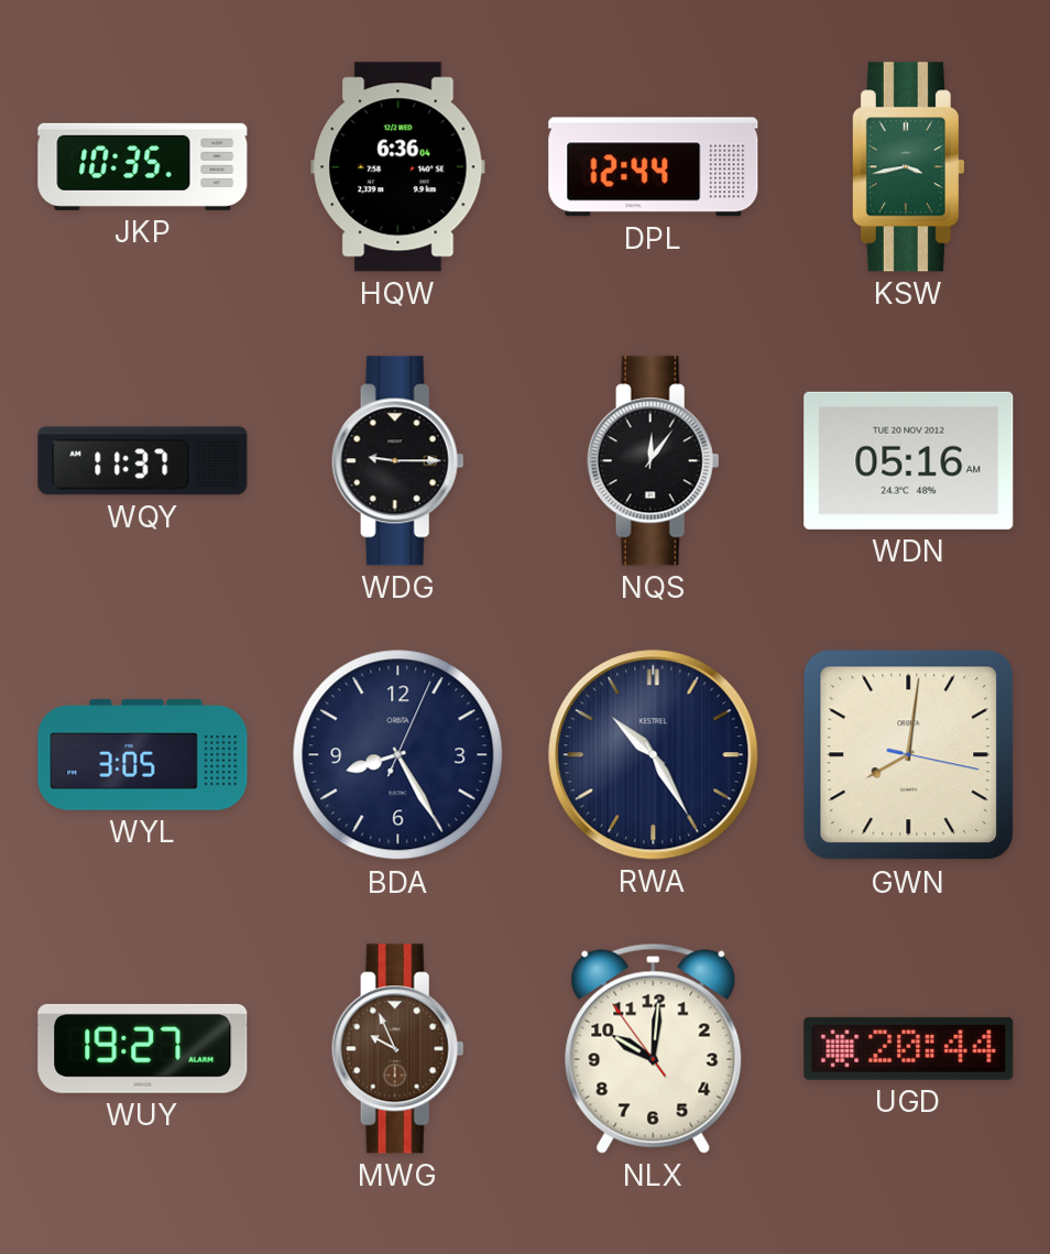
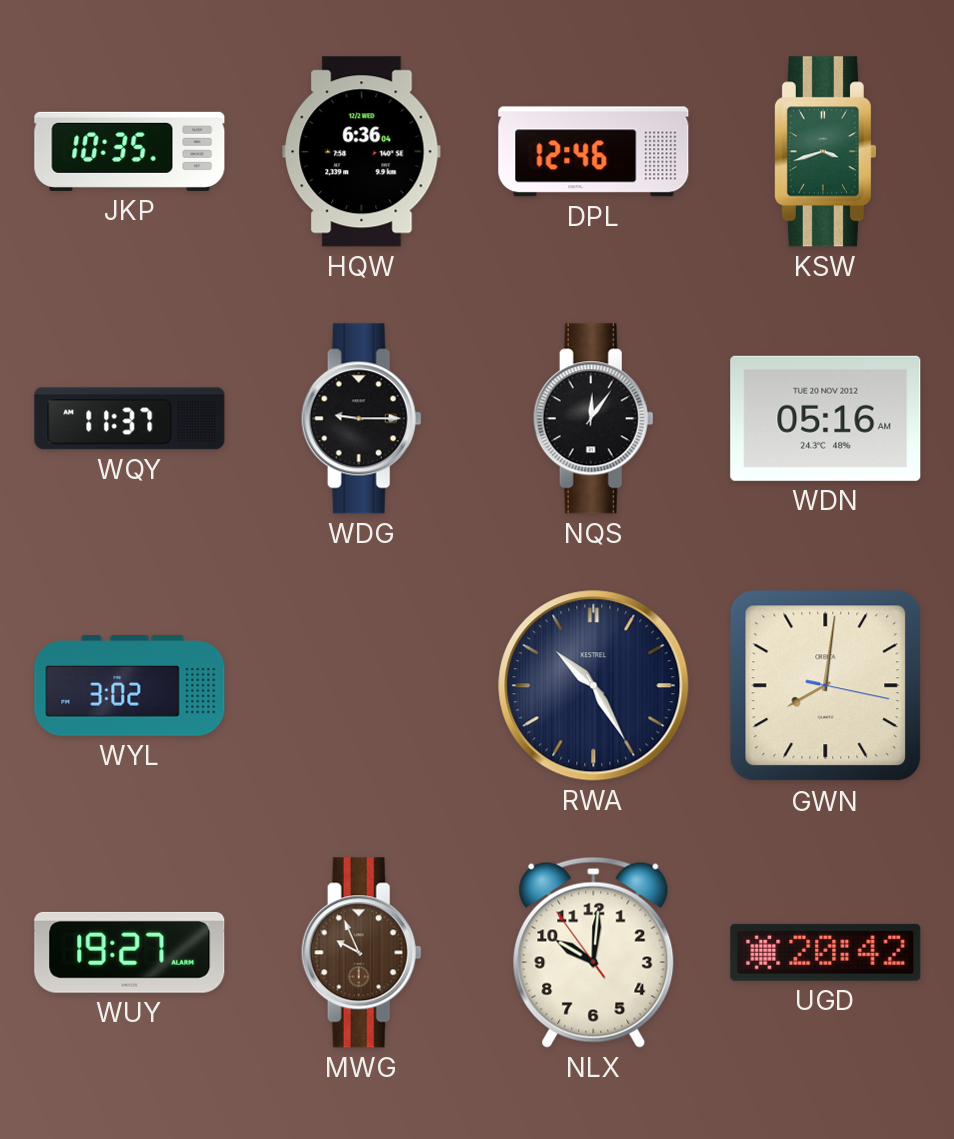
DPL: 12:44 -> 12:46
KSW: 3:43 -> 3:42
WYL: 3:05 -> 3:02
BDA: 8:25 -> none
UGD: 20:44 -> 20:42
